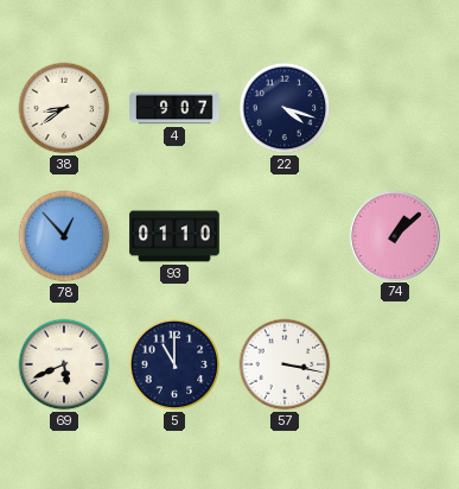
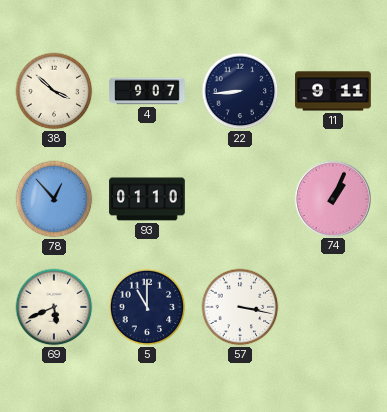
38: 8:39 -> 3:52
22: 4:18 -> 8:44
11: none -> 9:11
74: 1:08 -> 1:04
